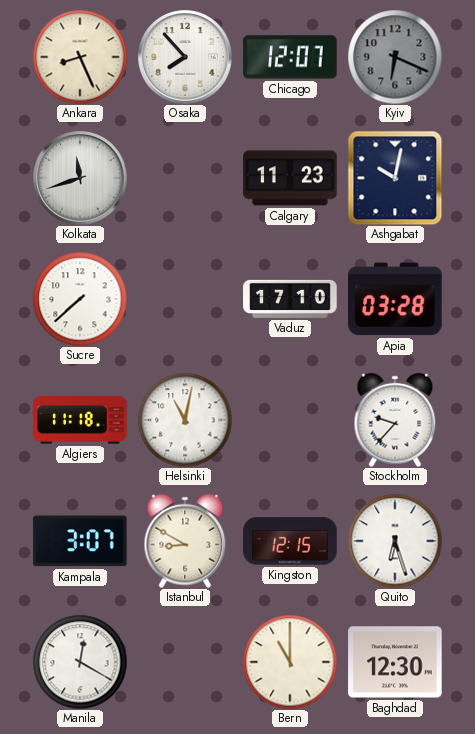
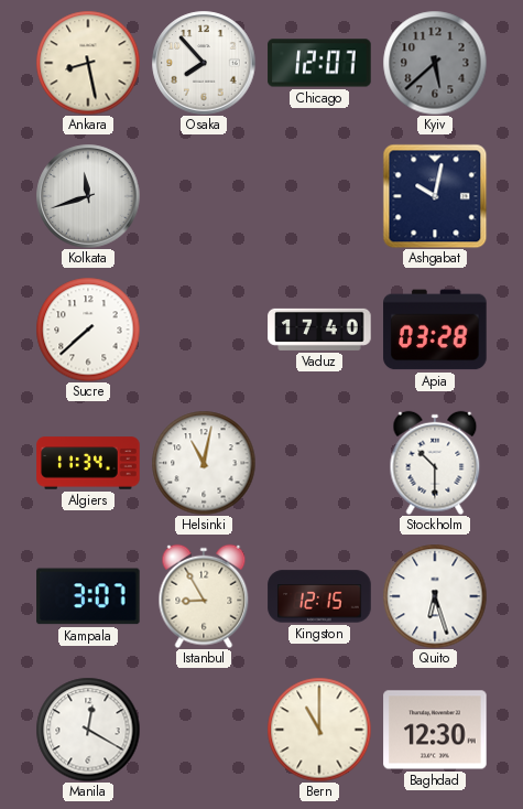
Ankara: 8:26 -> 8:28
Kyiv: 6:19 -> 5:38
Calgary: 11:23 -> none
Vaduz: 17:10 -> 17:40
Algiers: 11:18 -> 11:34
Stockholm: 9:37 -> 10:30
Istanbul: 8:50 -> 8:55
